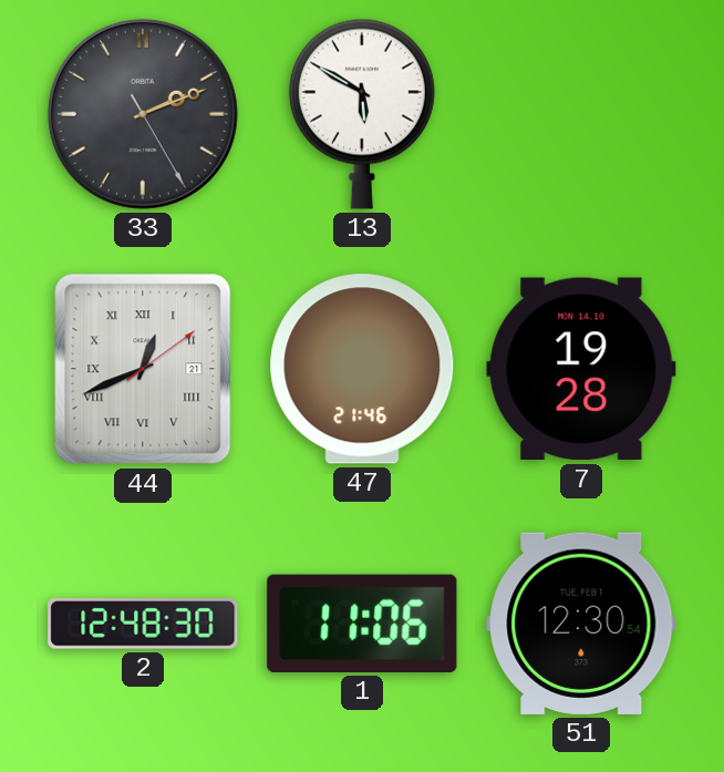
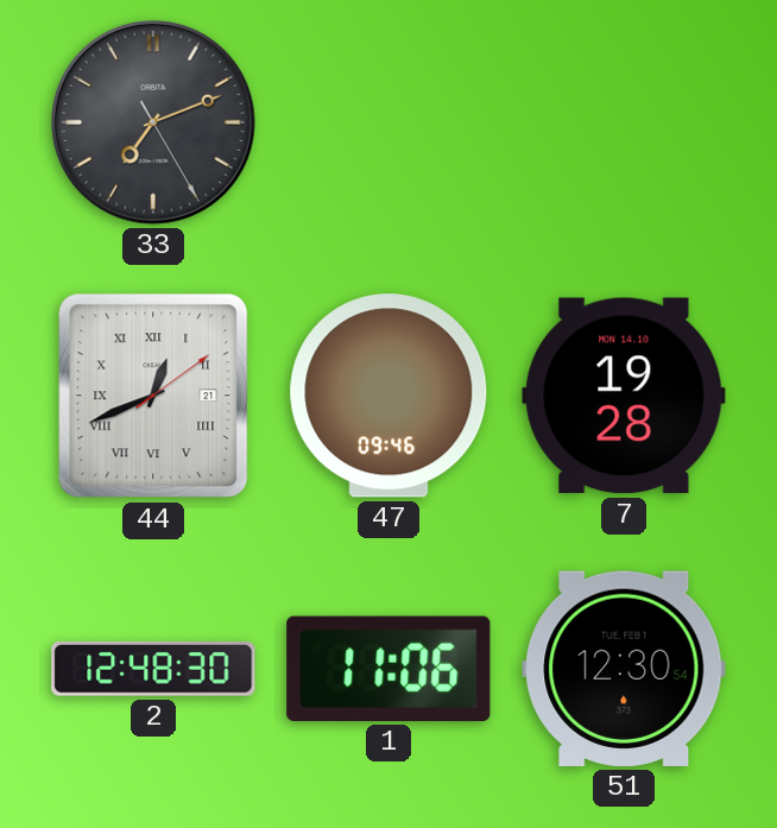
33: 2:11 -> 7:11
13: 5:50 -> none
47: 21:46 -> 09:46
